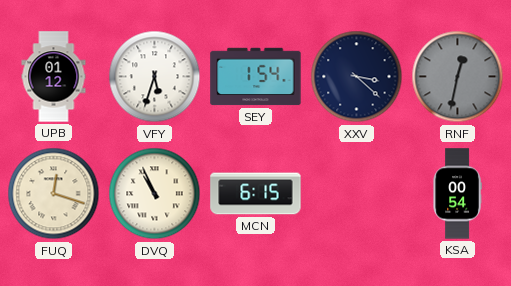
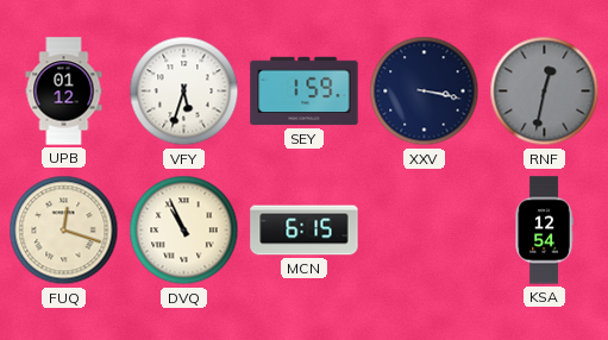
SEY: 1:54 -> 1:59
XXV: 3:22 -> 3:17
KSA: 00:54 -> 12:54
